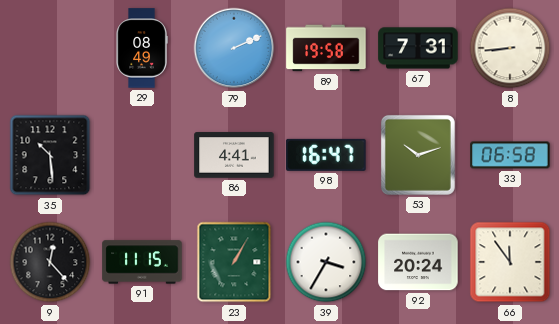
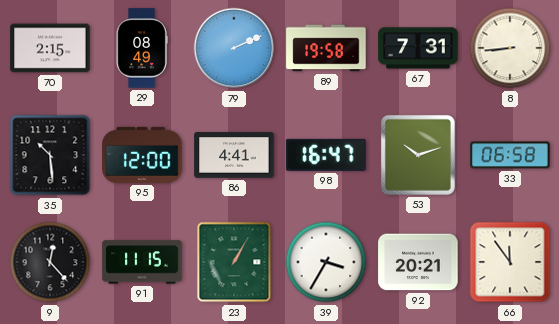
70: none -> 2:15
95: none -> 12:00
92: 20:24 -> 20:21
